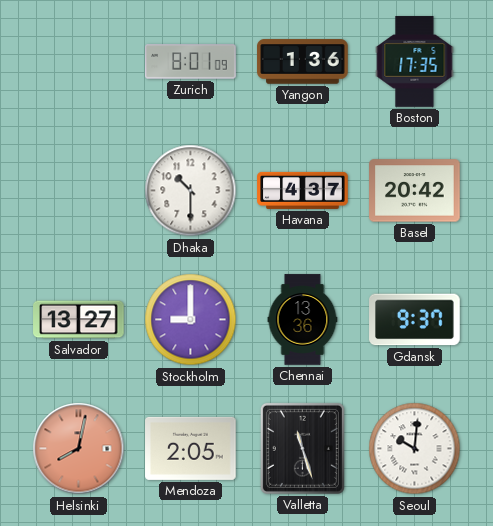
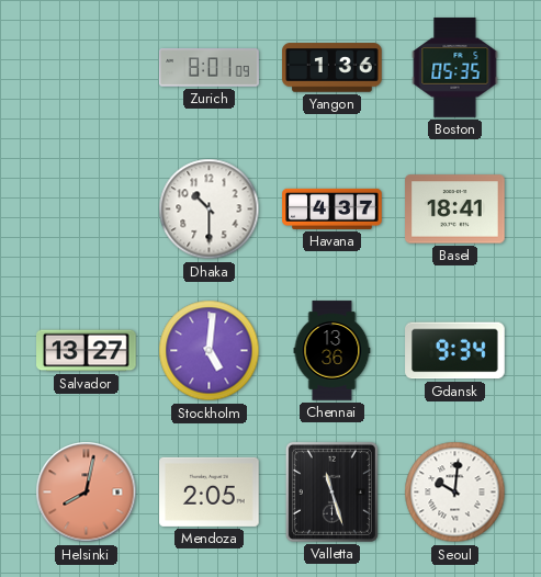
Boston: 17:35 -> 05:35
Basel: 20:42 -> 18:41
Stockholm: 9:00 -> 5:01
Gdansk: 9:37 -> 9:34
